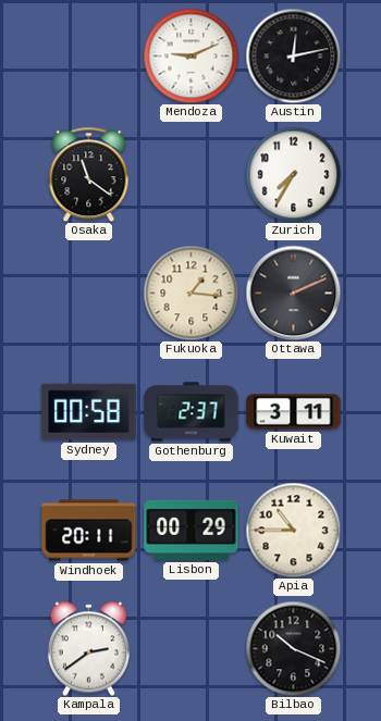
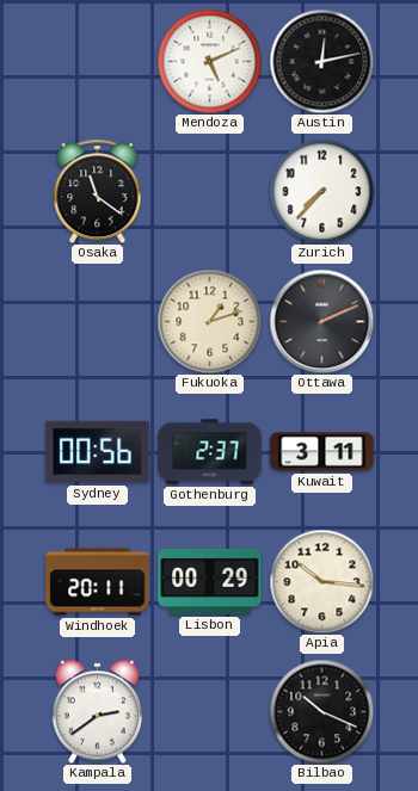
Mendoza: 9:11 -> 5:11
Zurich: 7:35 -> 7:37
Fukuoka: 1:16 -> 1:12
Sydney: 00:58 -> 00:56
Apia: 10:45 -> 10:16
